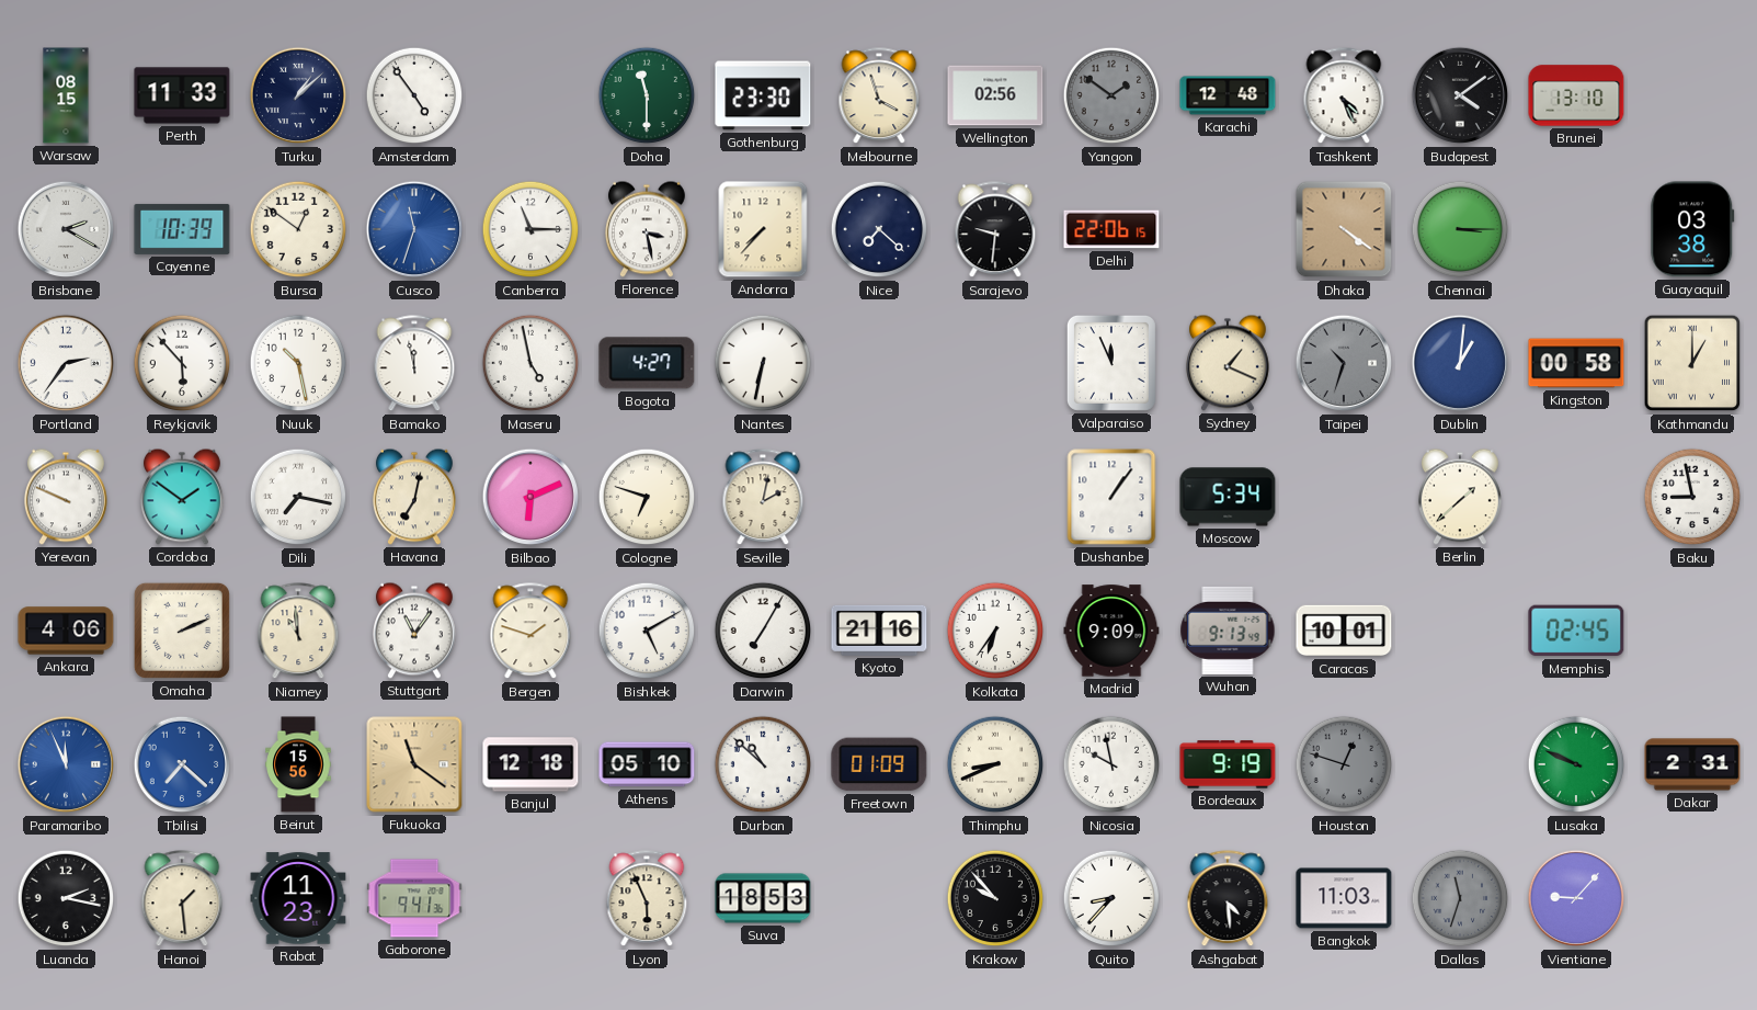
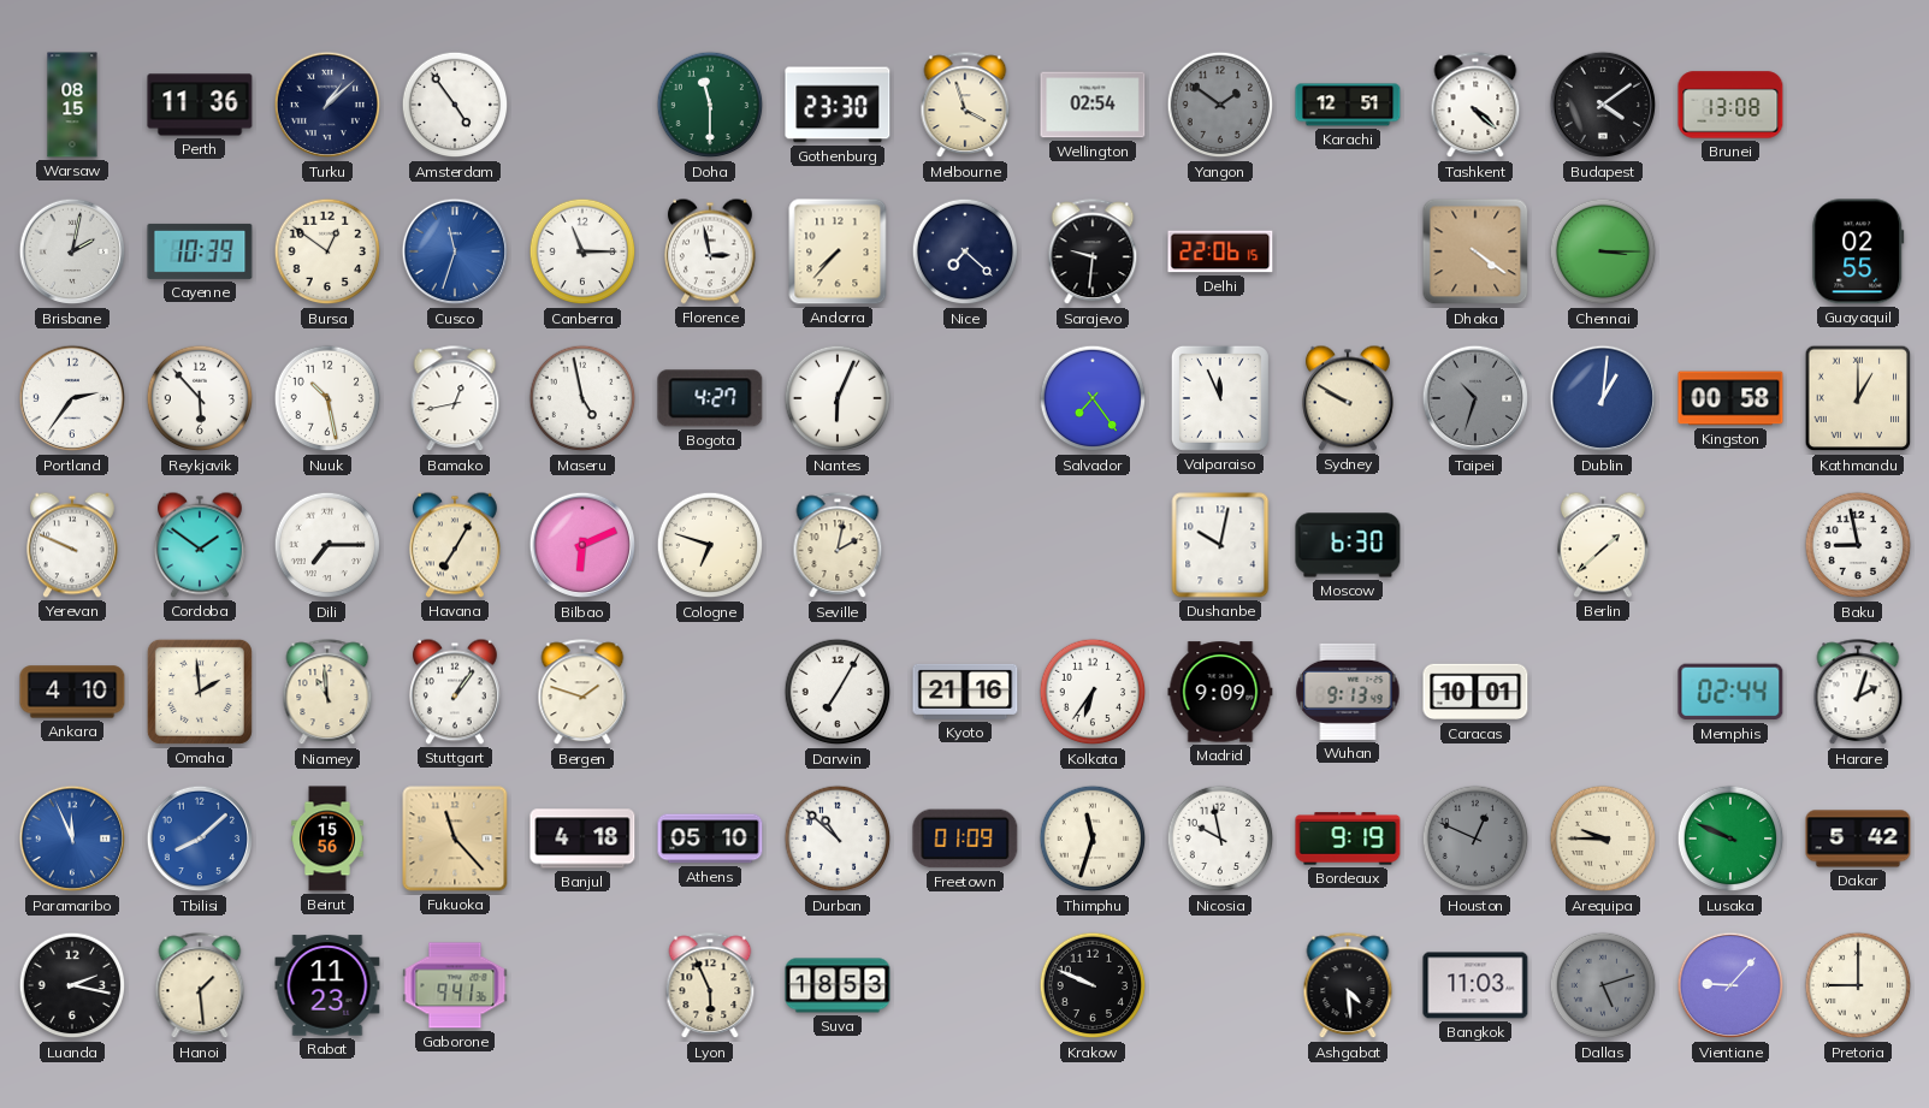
Perth: 11:33 -> 11:36
Wellington: 02:56 -> 02:54
Karachi: 12:48 -> 12:51
Tashkent: 4:26 -> 4:22
Brunei: 13:10 -> 13:08
Brisbane: 2:20 -> 2:02
Florence: 3:28 -> 2:58
Guayaquil: 03:38 -> 02:55
Bamako: 11:58 -> 12:43
Nantes: 6:32 -> 6:04
Salvador: none -> 7:24
Sydney: 1:19 -> 9:50
Dili: 7:17 -> 7:15
Havana: 7:02 -> 7:05
Dushanbe: 1:06 -> 10:02
Moscow: 5:34 -> 6:30
Ankara: 4:06 -> 4:10
Omaha: 2:11 -> 1:59
Stuttgart: 11:06 -> 1:06
Bishkek: 5:10 -> none
Memphis: 02:45 -> 02:44
Harare: none -> 2:03
Tbilisi: 7:22 -> 8:08
Fukuoka: 11:21 -> 11:23
Banjul: 12:18 -> 4:18
Thimphu: 8:41 -> 11:33
Houston: 12:48 -> 12:49
Arequipa: none -> 9:45
Dakar: 2:31 -> 5:42
Krakow: 9:53 -> 9:49
Quito: 8:37 -> none
Dallas: 11:33 -> 5:12
Pretoria: none -> 9:00
